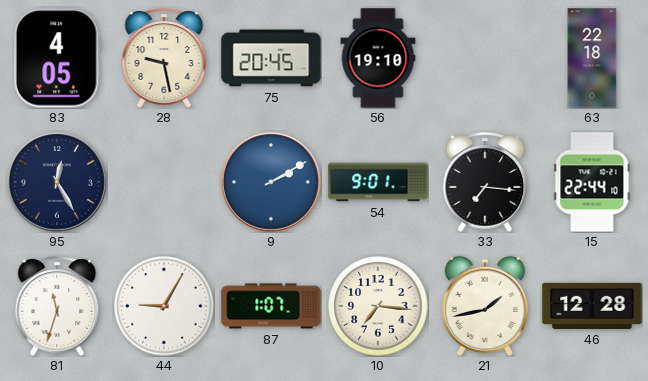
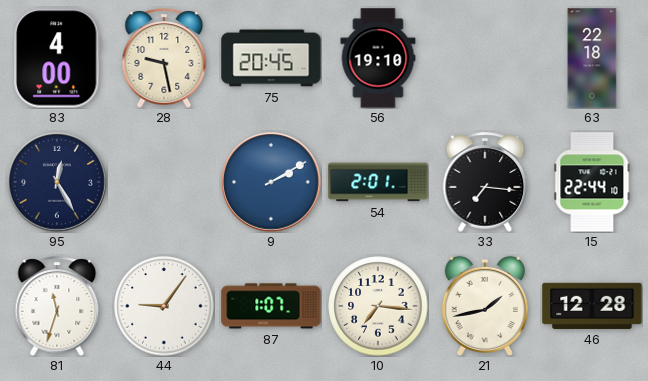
83: 4:05 -> 4:00
54: 9:01 -> 2:01
44: 9:05 -> 9:06
